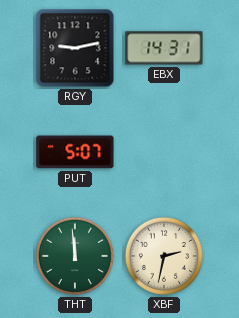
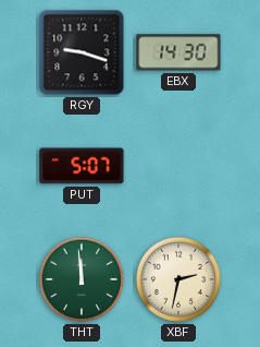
RGY: 9:13 -> 9:18
EBX: 14:31 -> 14:30
